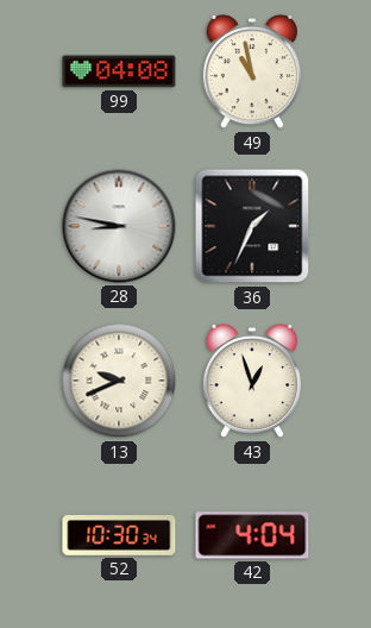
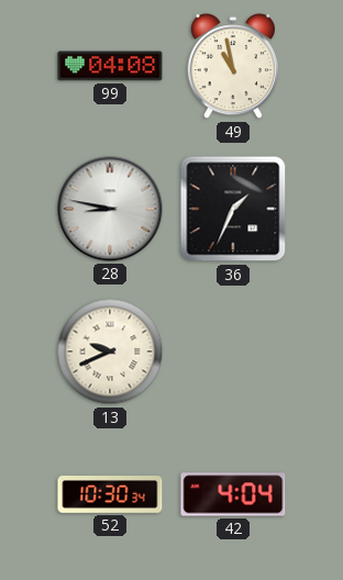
43: 12:57 -> none
